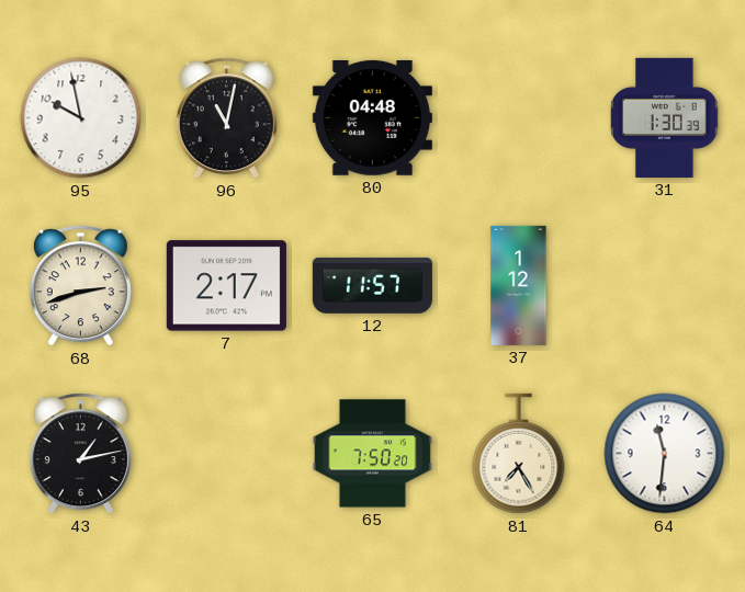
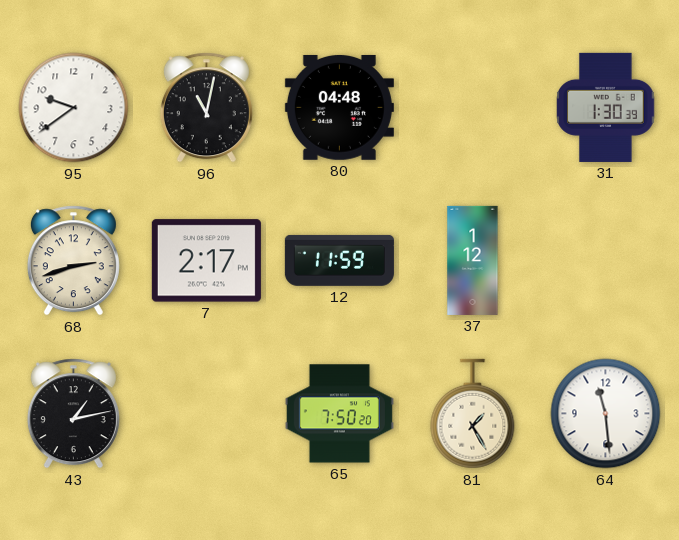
95: 9:58 -> 9:39
12: 11:57 -> 11:59
81: 7:25 -> 1:25
64: 11:31 -> 11:29
